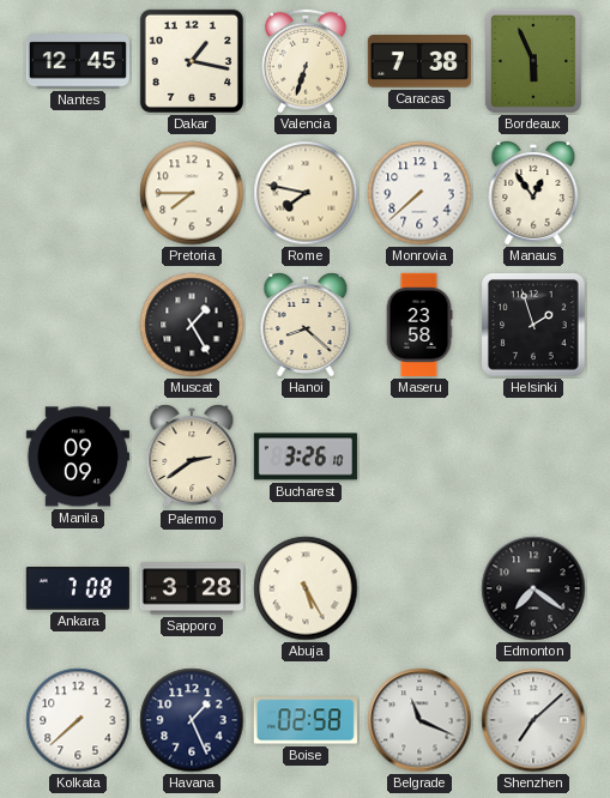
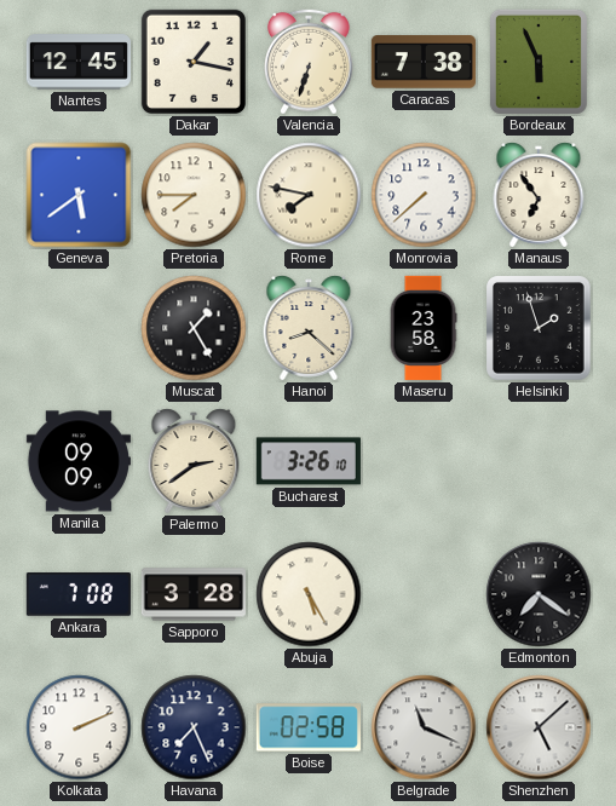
Geneva: none -> 5:39
Manaus: 12:54 -> 6:54
Kolkata: 7:38 -> 2:11
Havana: 1:26 -> 7:26
Shenzhen: 7:08 -> 5:08
